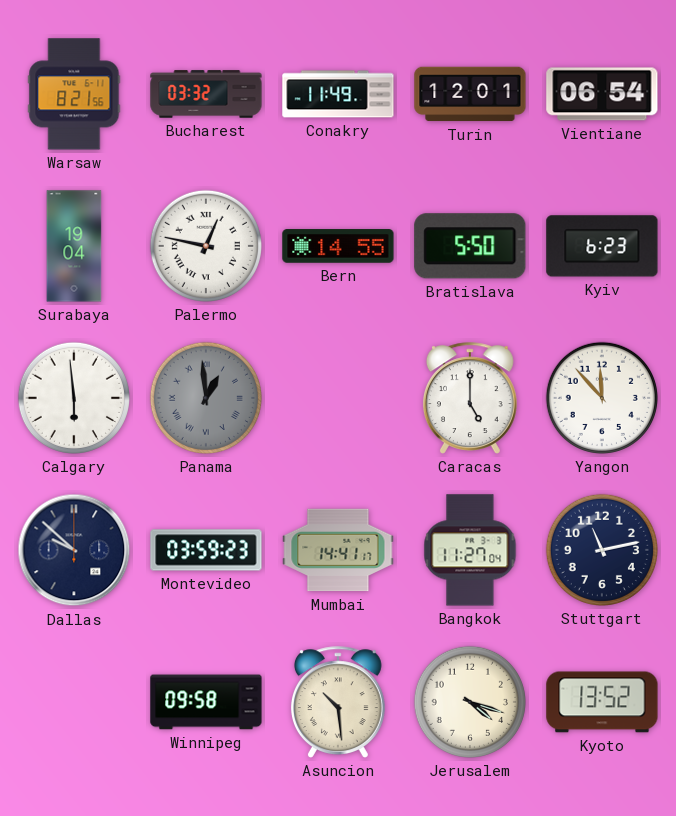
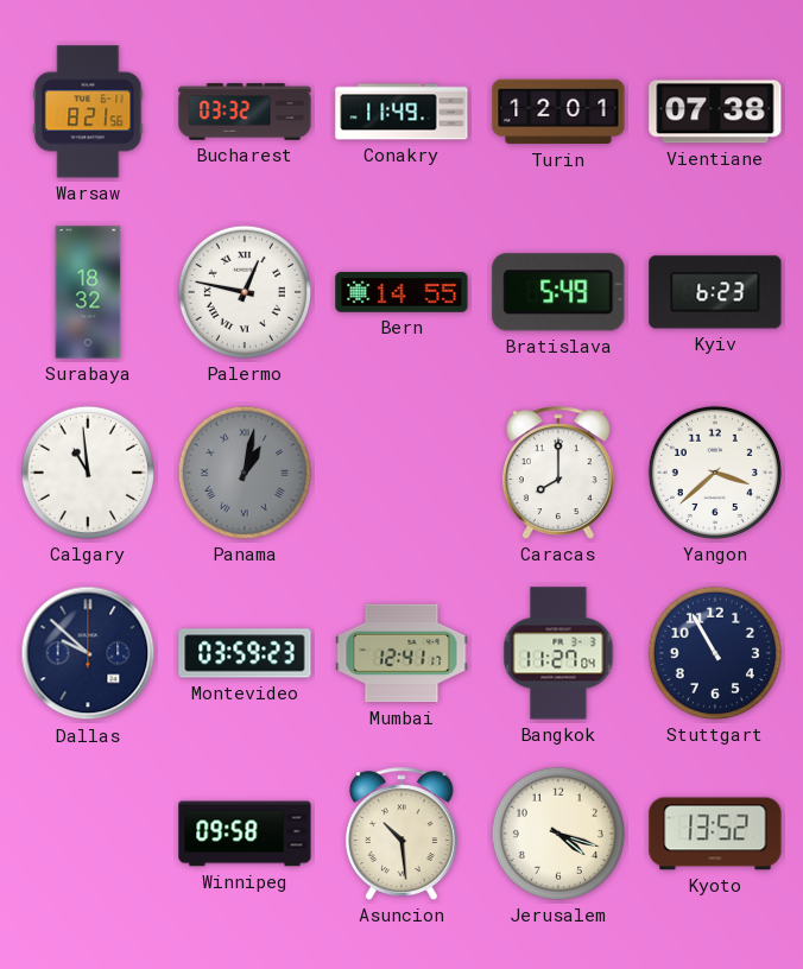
Vientiane: 06:54 -> 07:38
Surabaya: 19:04 -> 18:32
Bratislava: 5:50 -> 5:49
Calgary: 5:59 -> 10:59
Panama: 12:59 -> 1:02
Caracas: 5:00 -> 8:00
Yangon: 11:53 -> 3:38
Mumbai: 14:41 -> 12:41
Stuttgart: 11:13 -> 10:55
